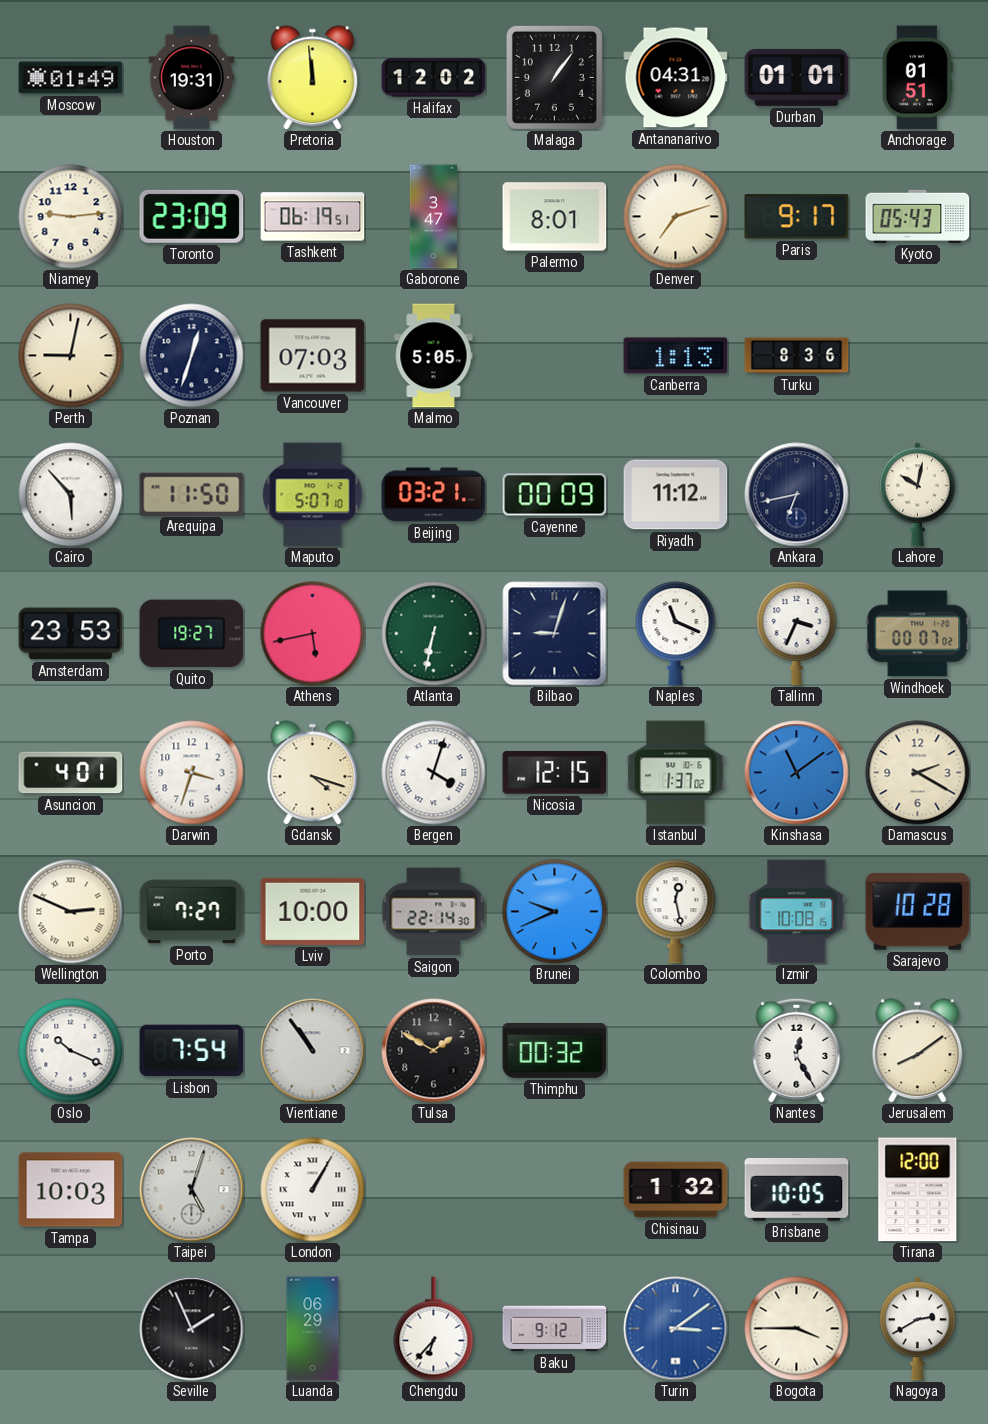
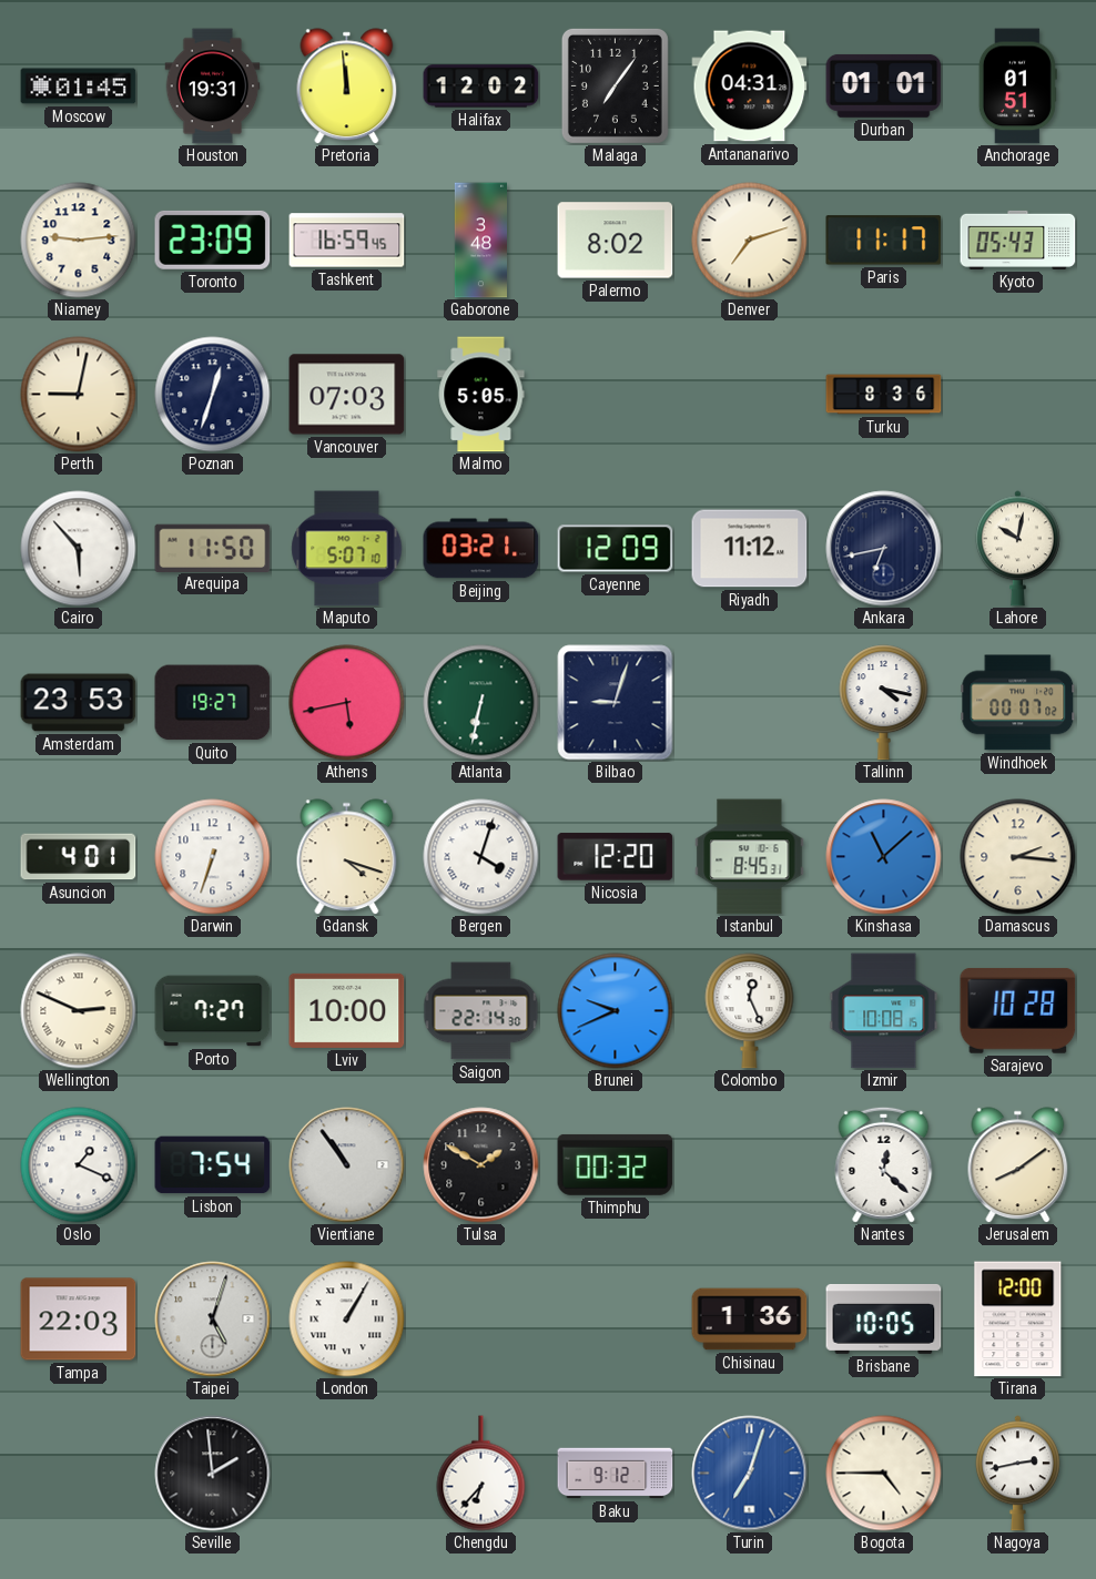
Moscow: 01:49 -> 01:45
Malaga: 1:06 -> 7:06
Tashkent: 06:19 -> 16:59
Gaborone: 3:47 -> 3:48
Palermo: 8:01 -> 8:02
Paris: 9:17 -> 11:17
Canberra: 1:13 -> none
Cayenne: 00:09 -> 12:09
Naples: 11:19 -> none
Tallinn: 3:34 -> 4:17
Darwin: 3:33 -> 6:33
Nicosia: 12:15 -> 12:20
Istanbul: 1:37 -> 8:45
Kinshasa: 11:09 -> 11:08
Damascus: 2:20 -> 2:16
Colombo: 12:28 -> 12:26
Oslo: 10:19 -> 1:19
Nantes: 12:25 -> 12:22
Tampa: 10:03 -> 22:03
Chisinau: 1:32 -> 1:36
Seville: 1:56 -> 1:59
Luanda: 06:29 -> none
Turin: 3:09 -> 7:03
Bogota: 3:45 -> 4:45
Nagoya: 2:40 -> 2:43
